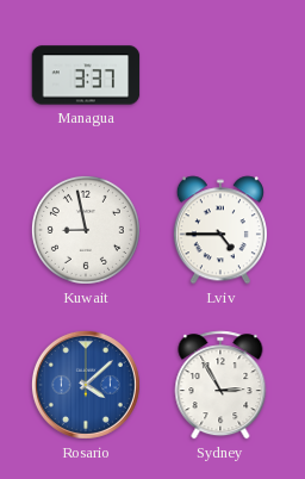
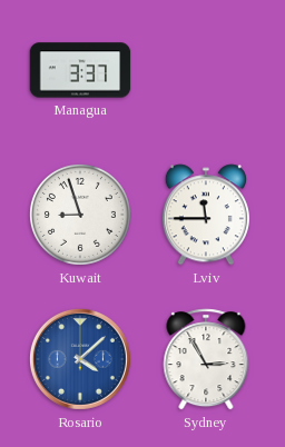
Kuwait: 8:58 -> 8:57
Lviv: 4:45 -> 11:45
